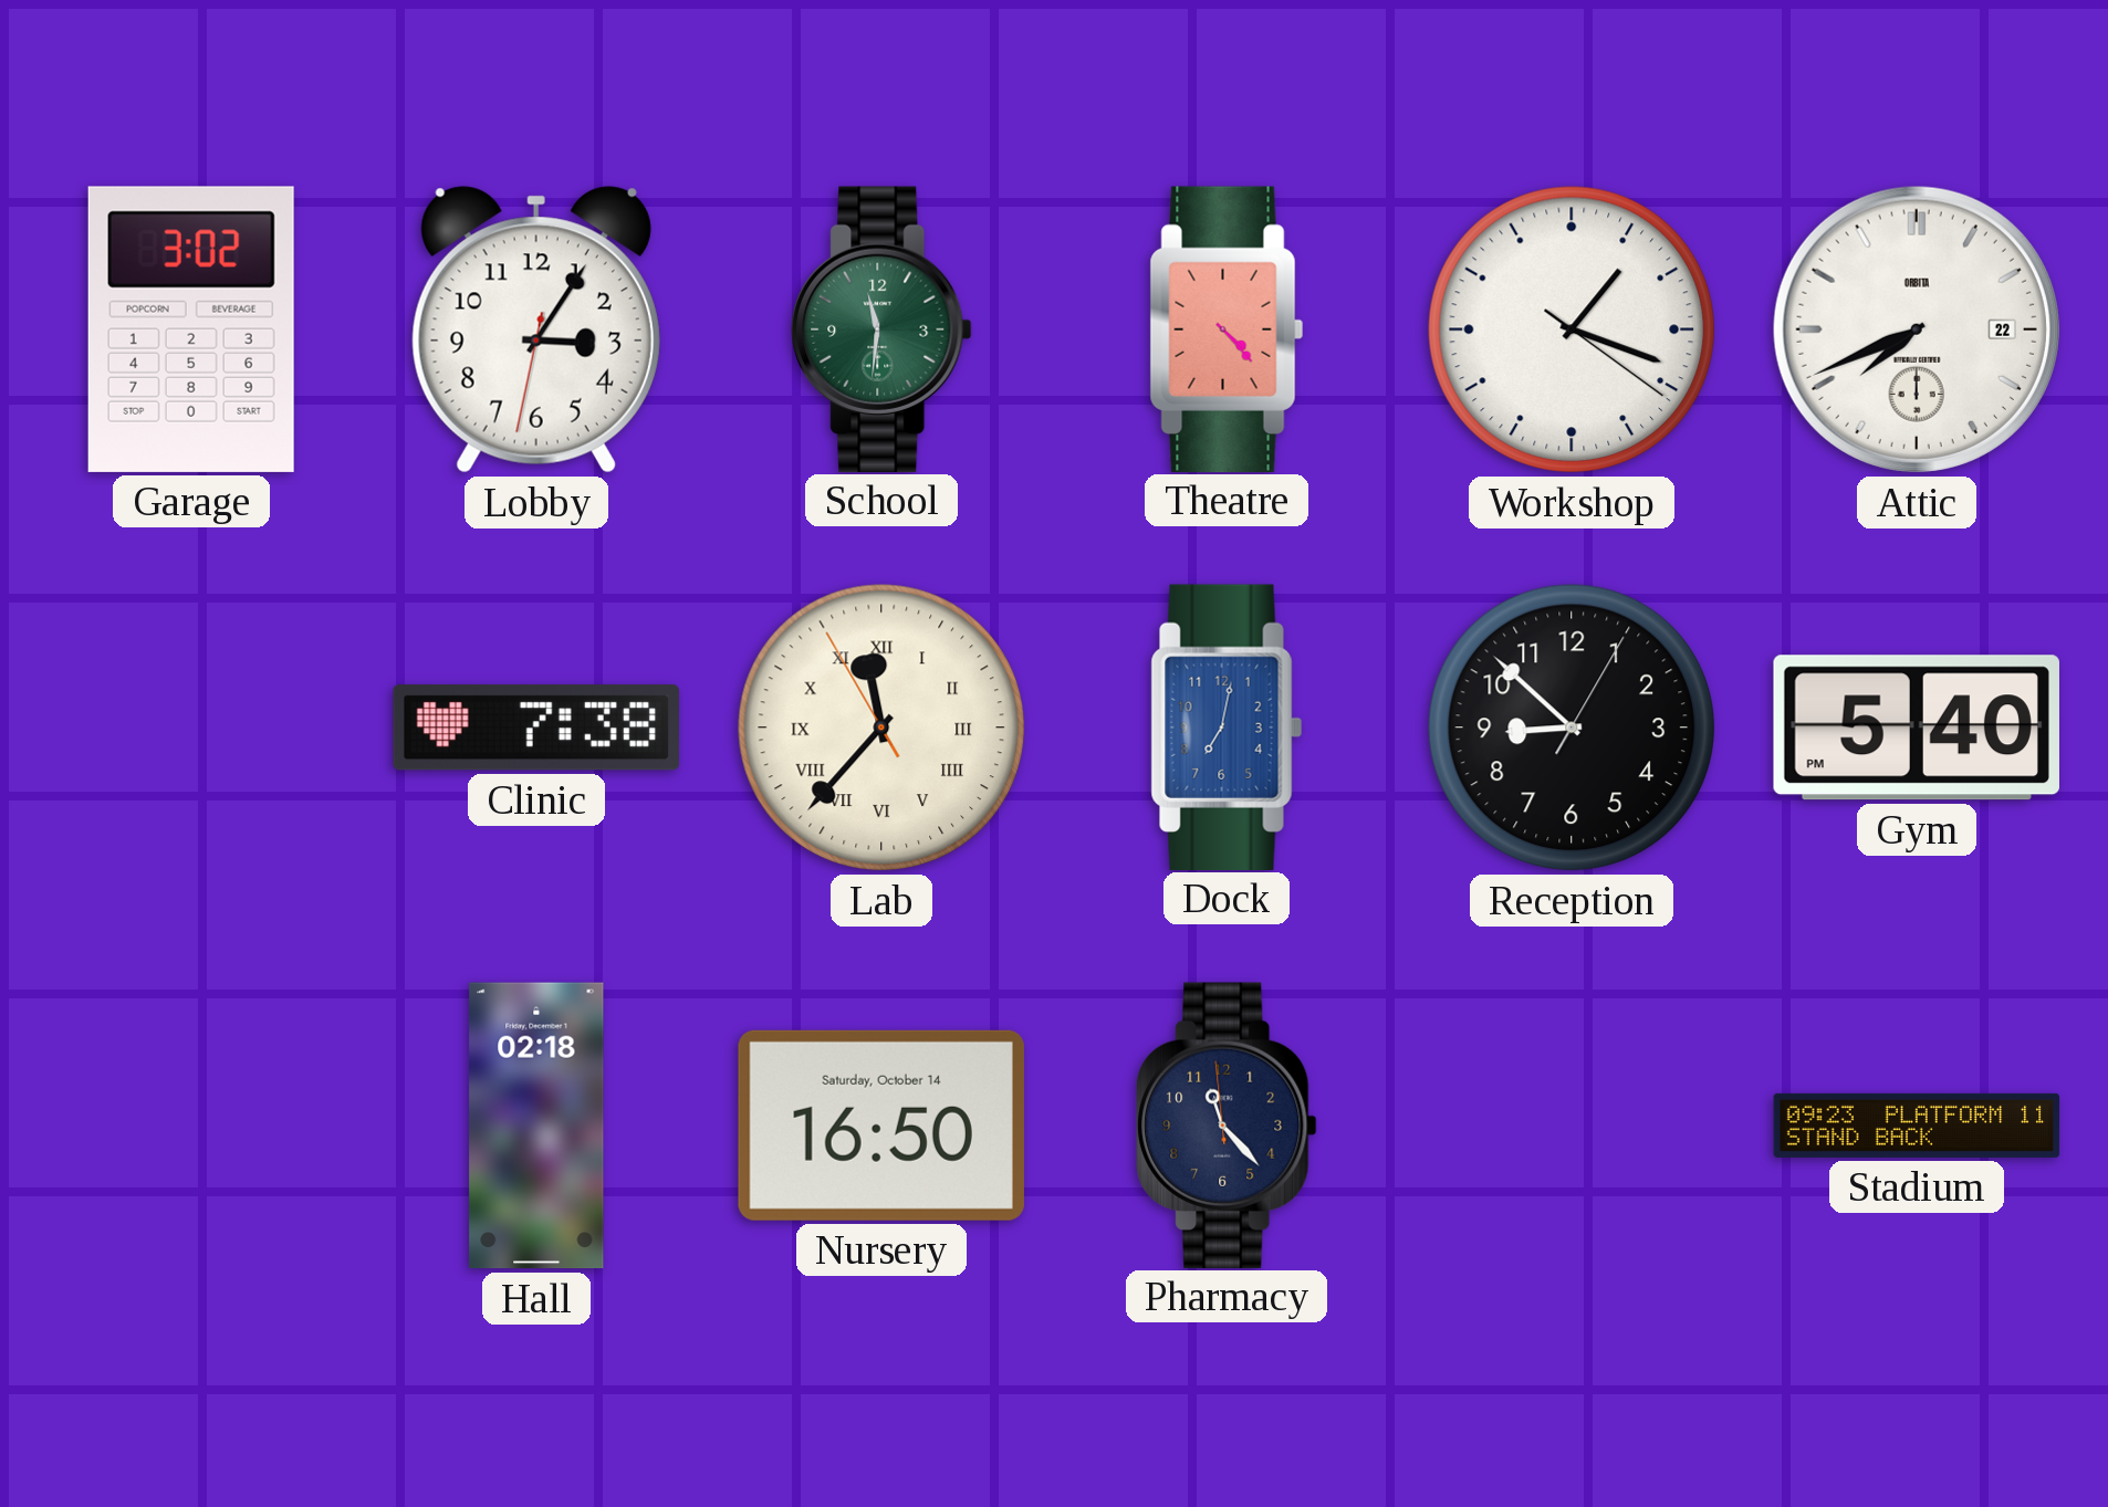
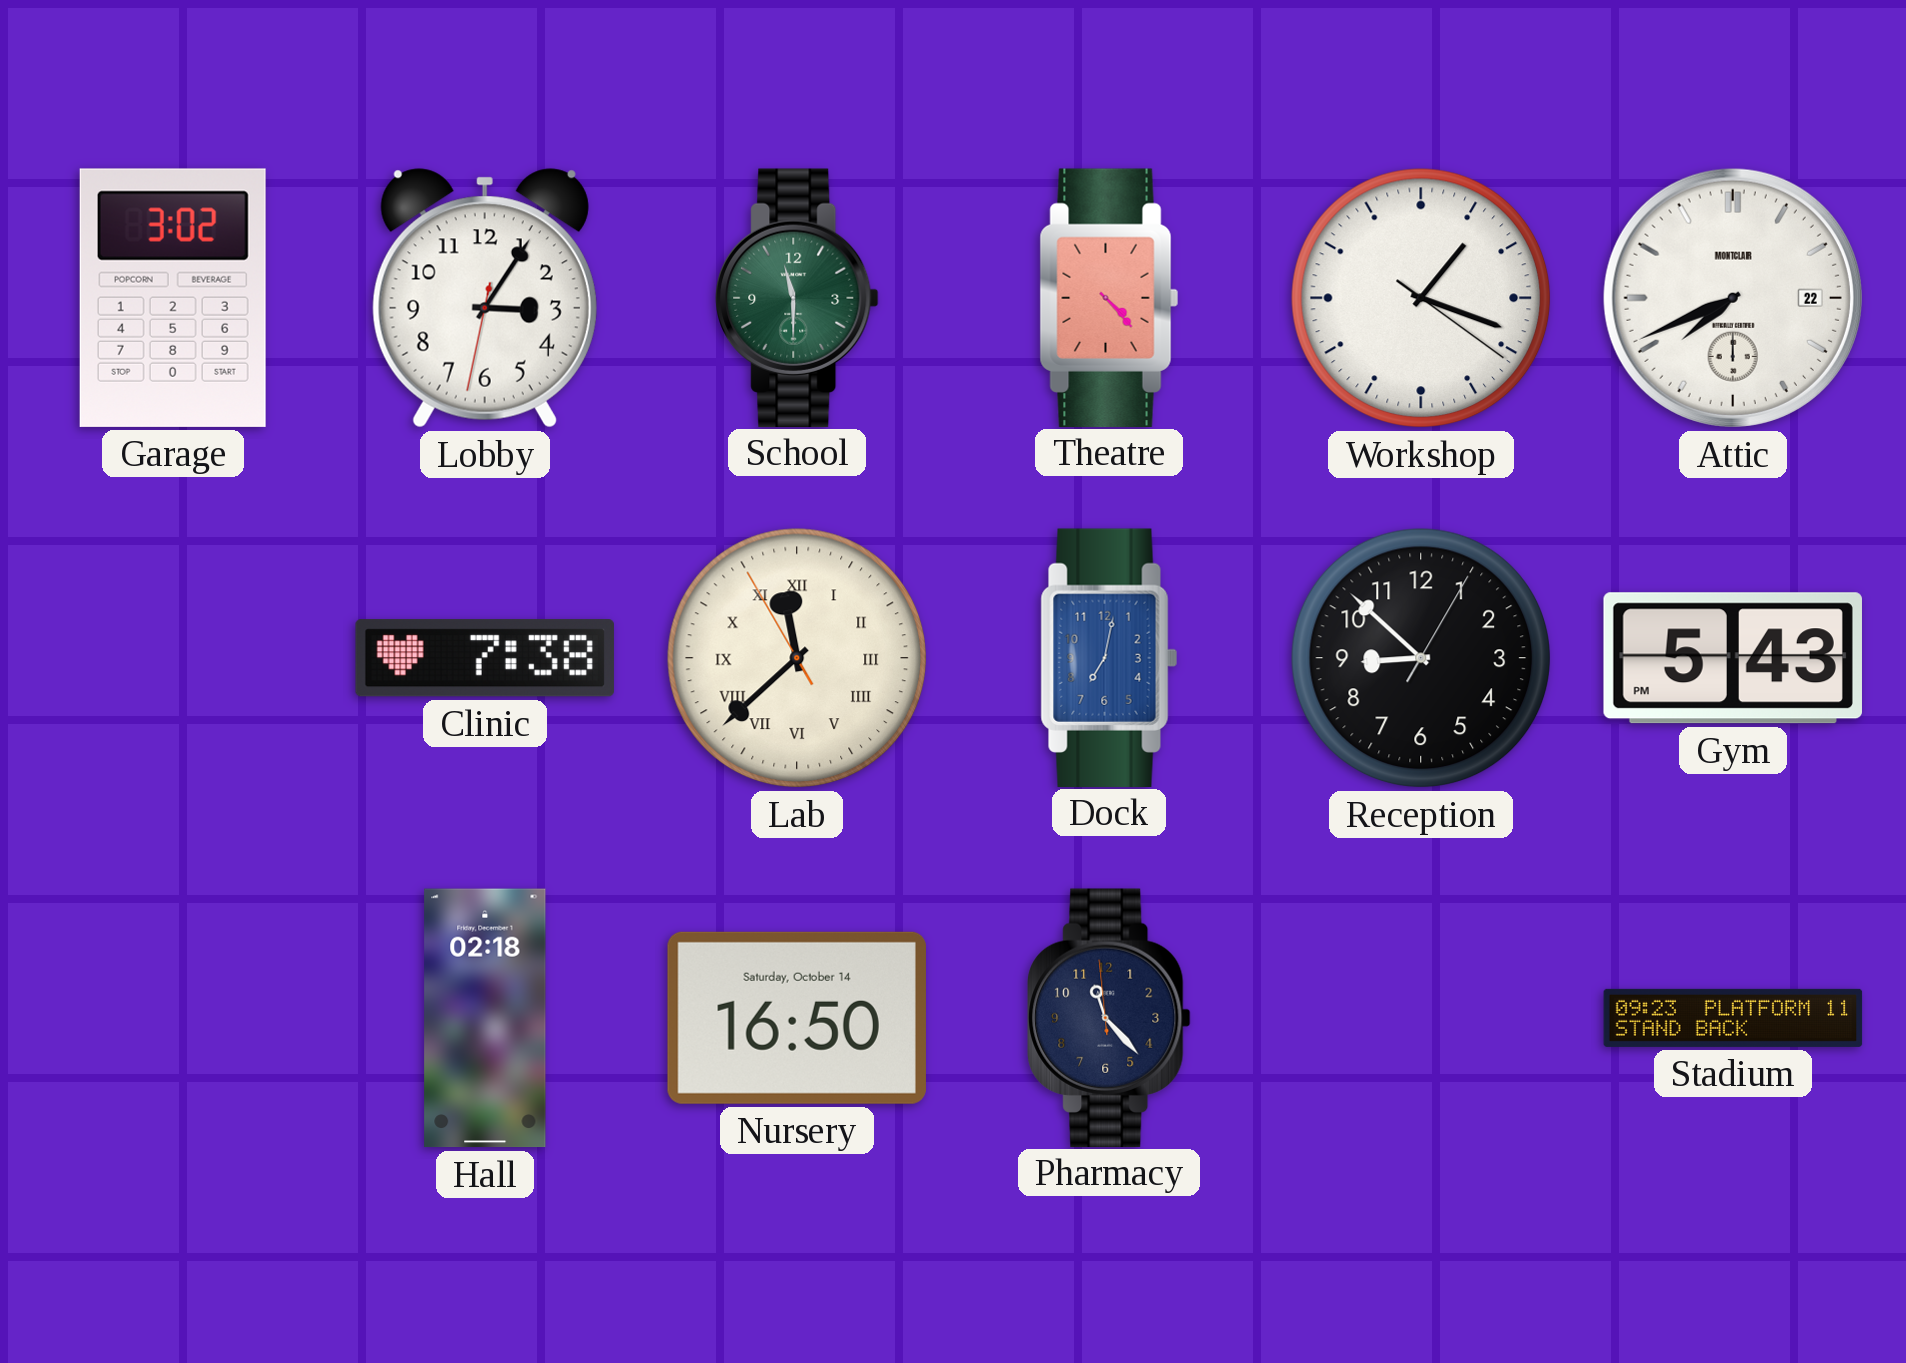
School: 11:31 -> 11:30
Attic brand: ORBITA -> MONTCLAIR
Lab: 11:36 -> 11:37
Gym: 5:40 -> 5:43
